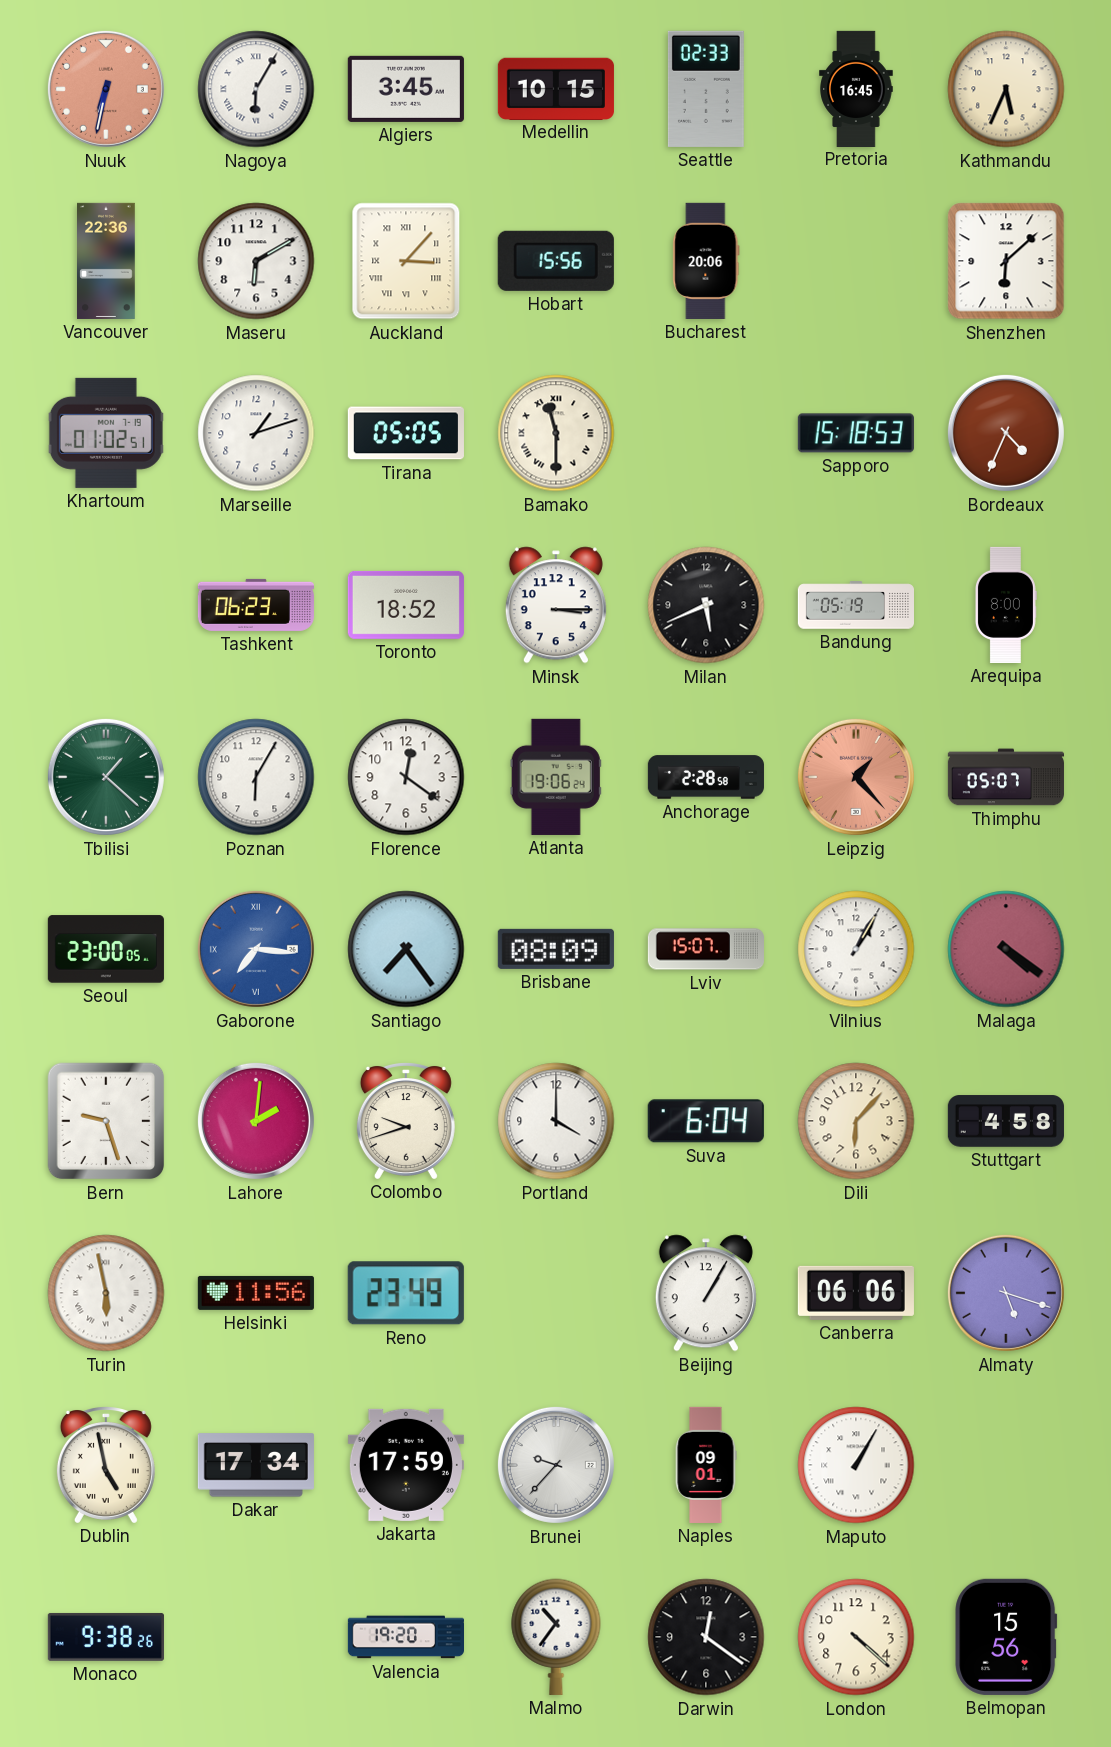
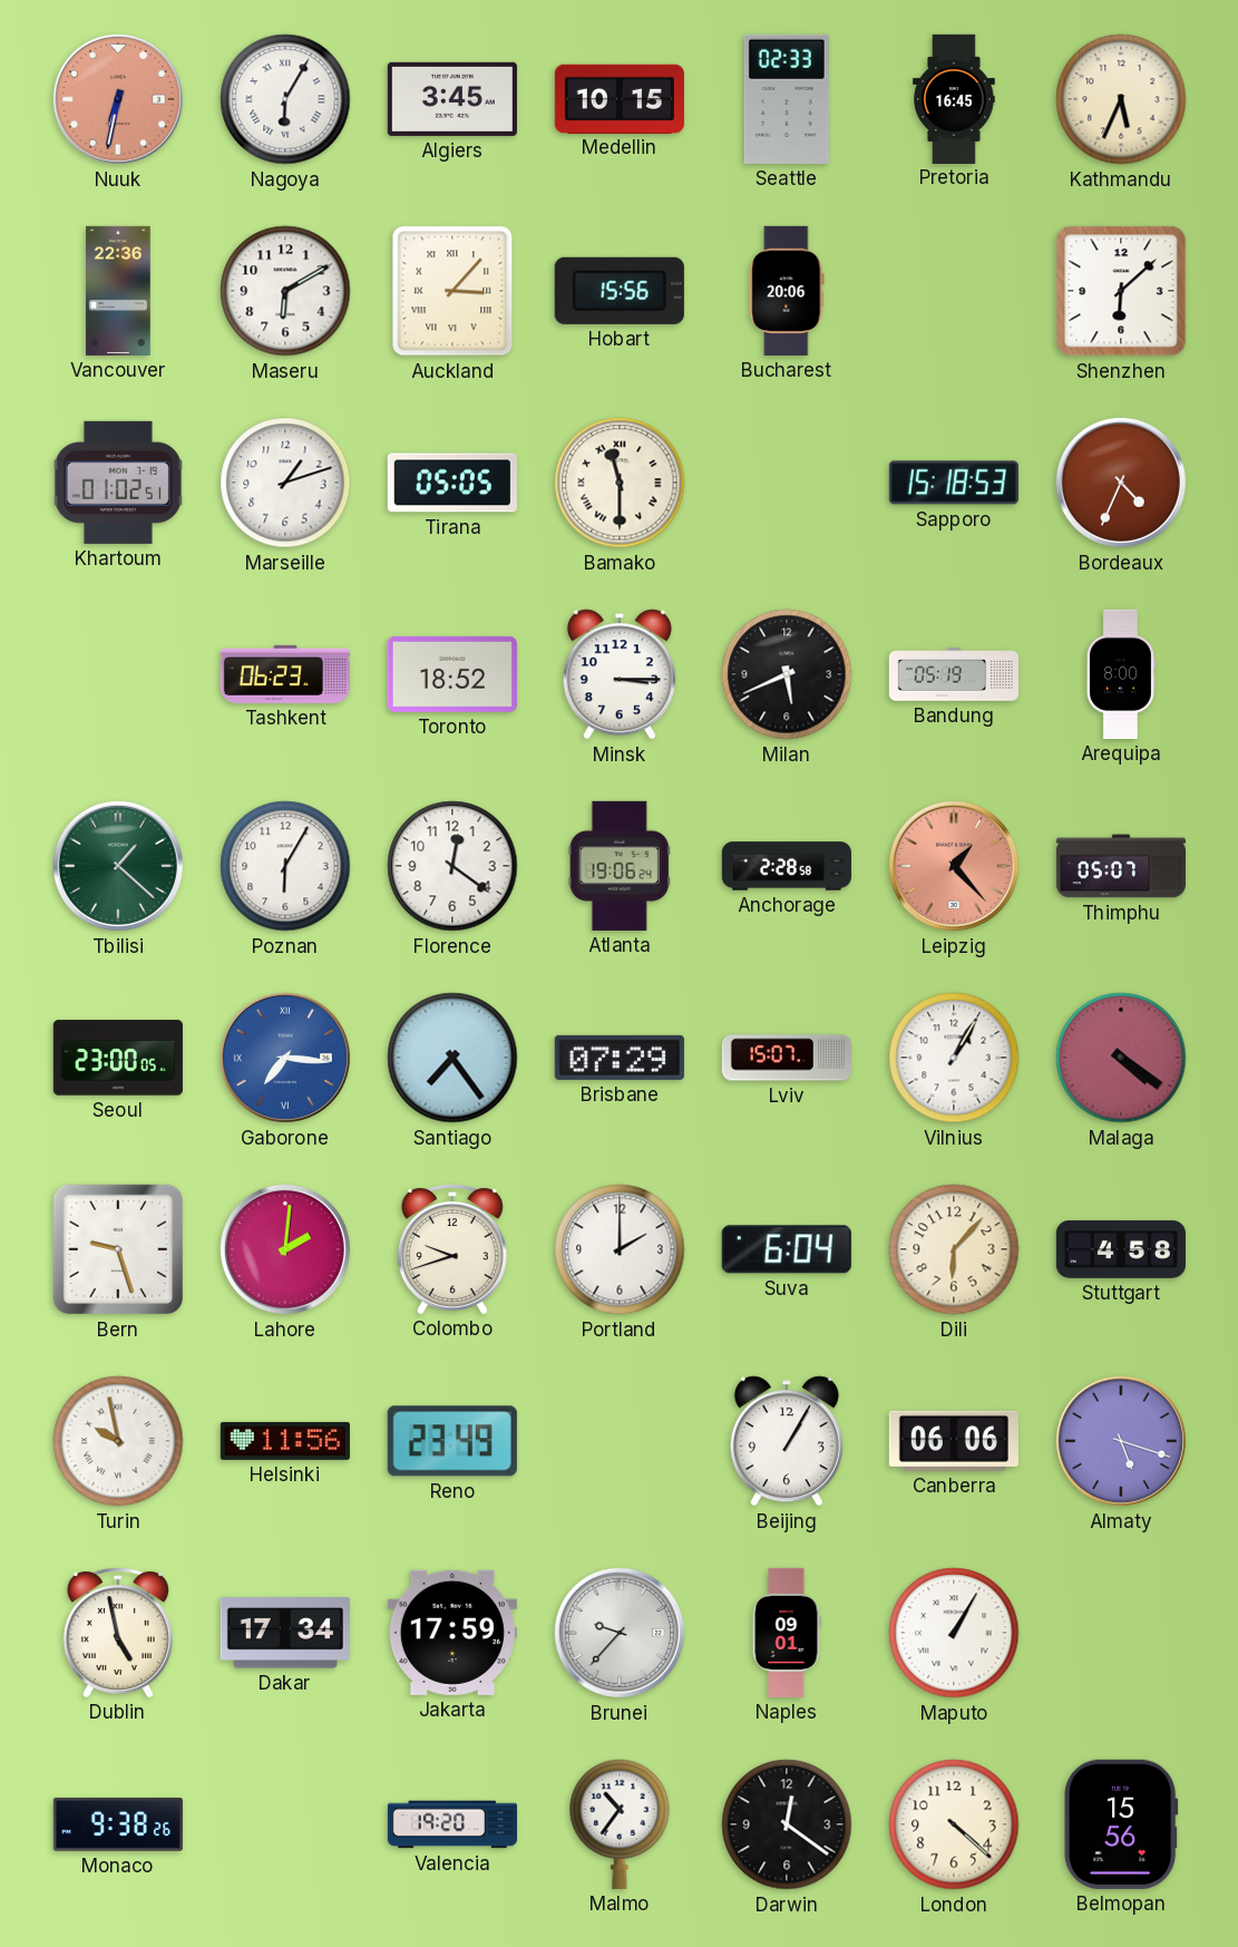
Brisbane: 08:09 -> 07:29
Portland: 4:00 -> 2:00
Turin: 5:58 -> 9:58
